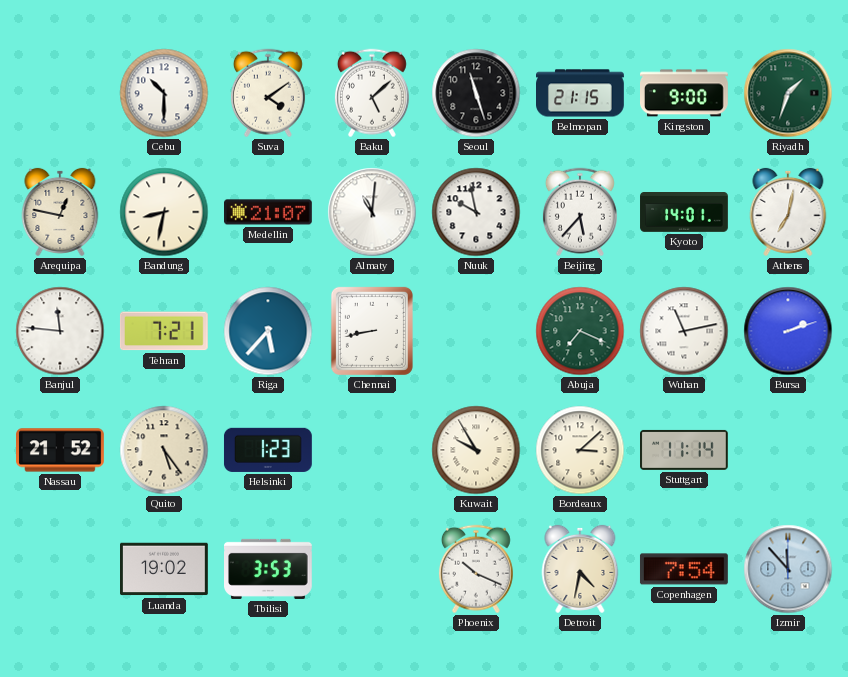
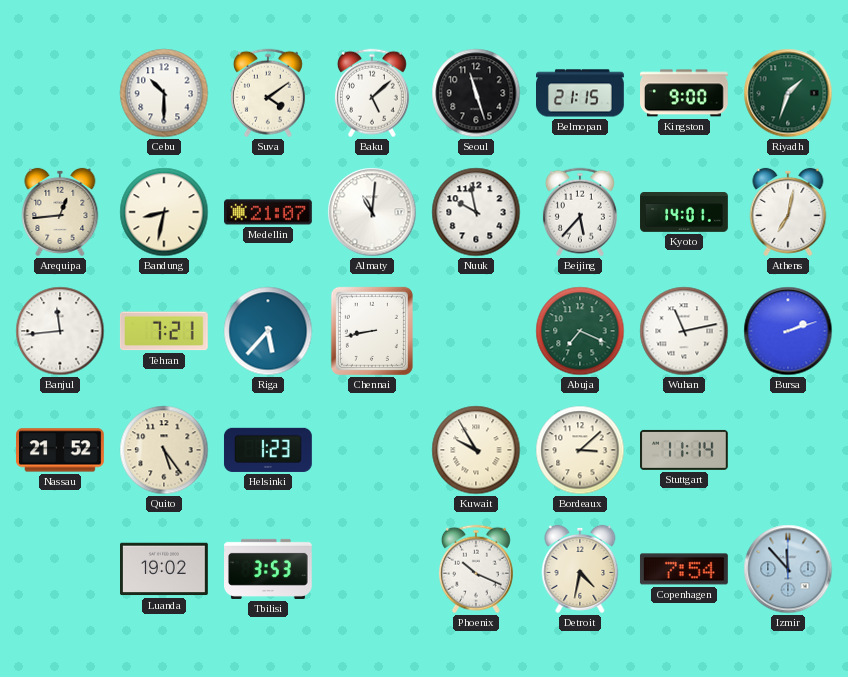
Arequipa: 12:47 -> 12:44
Banjul: 11:46 -> 11:44
